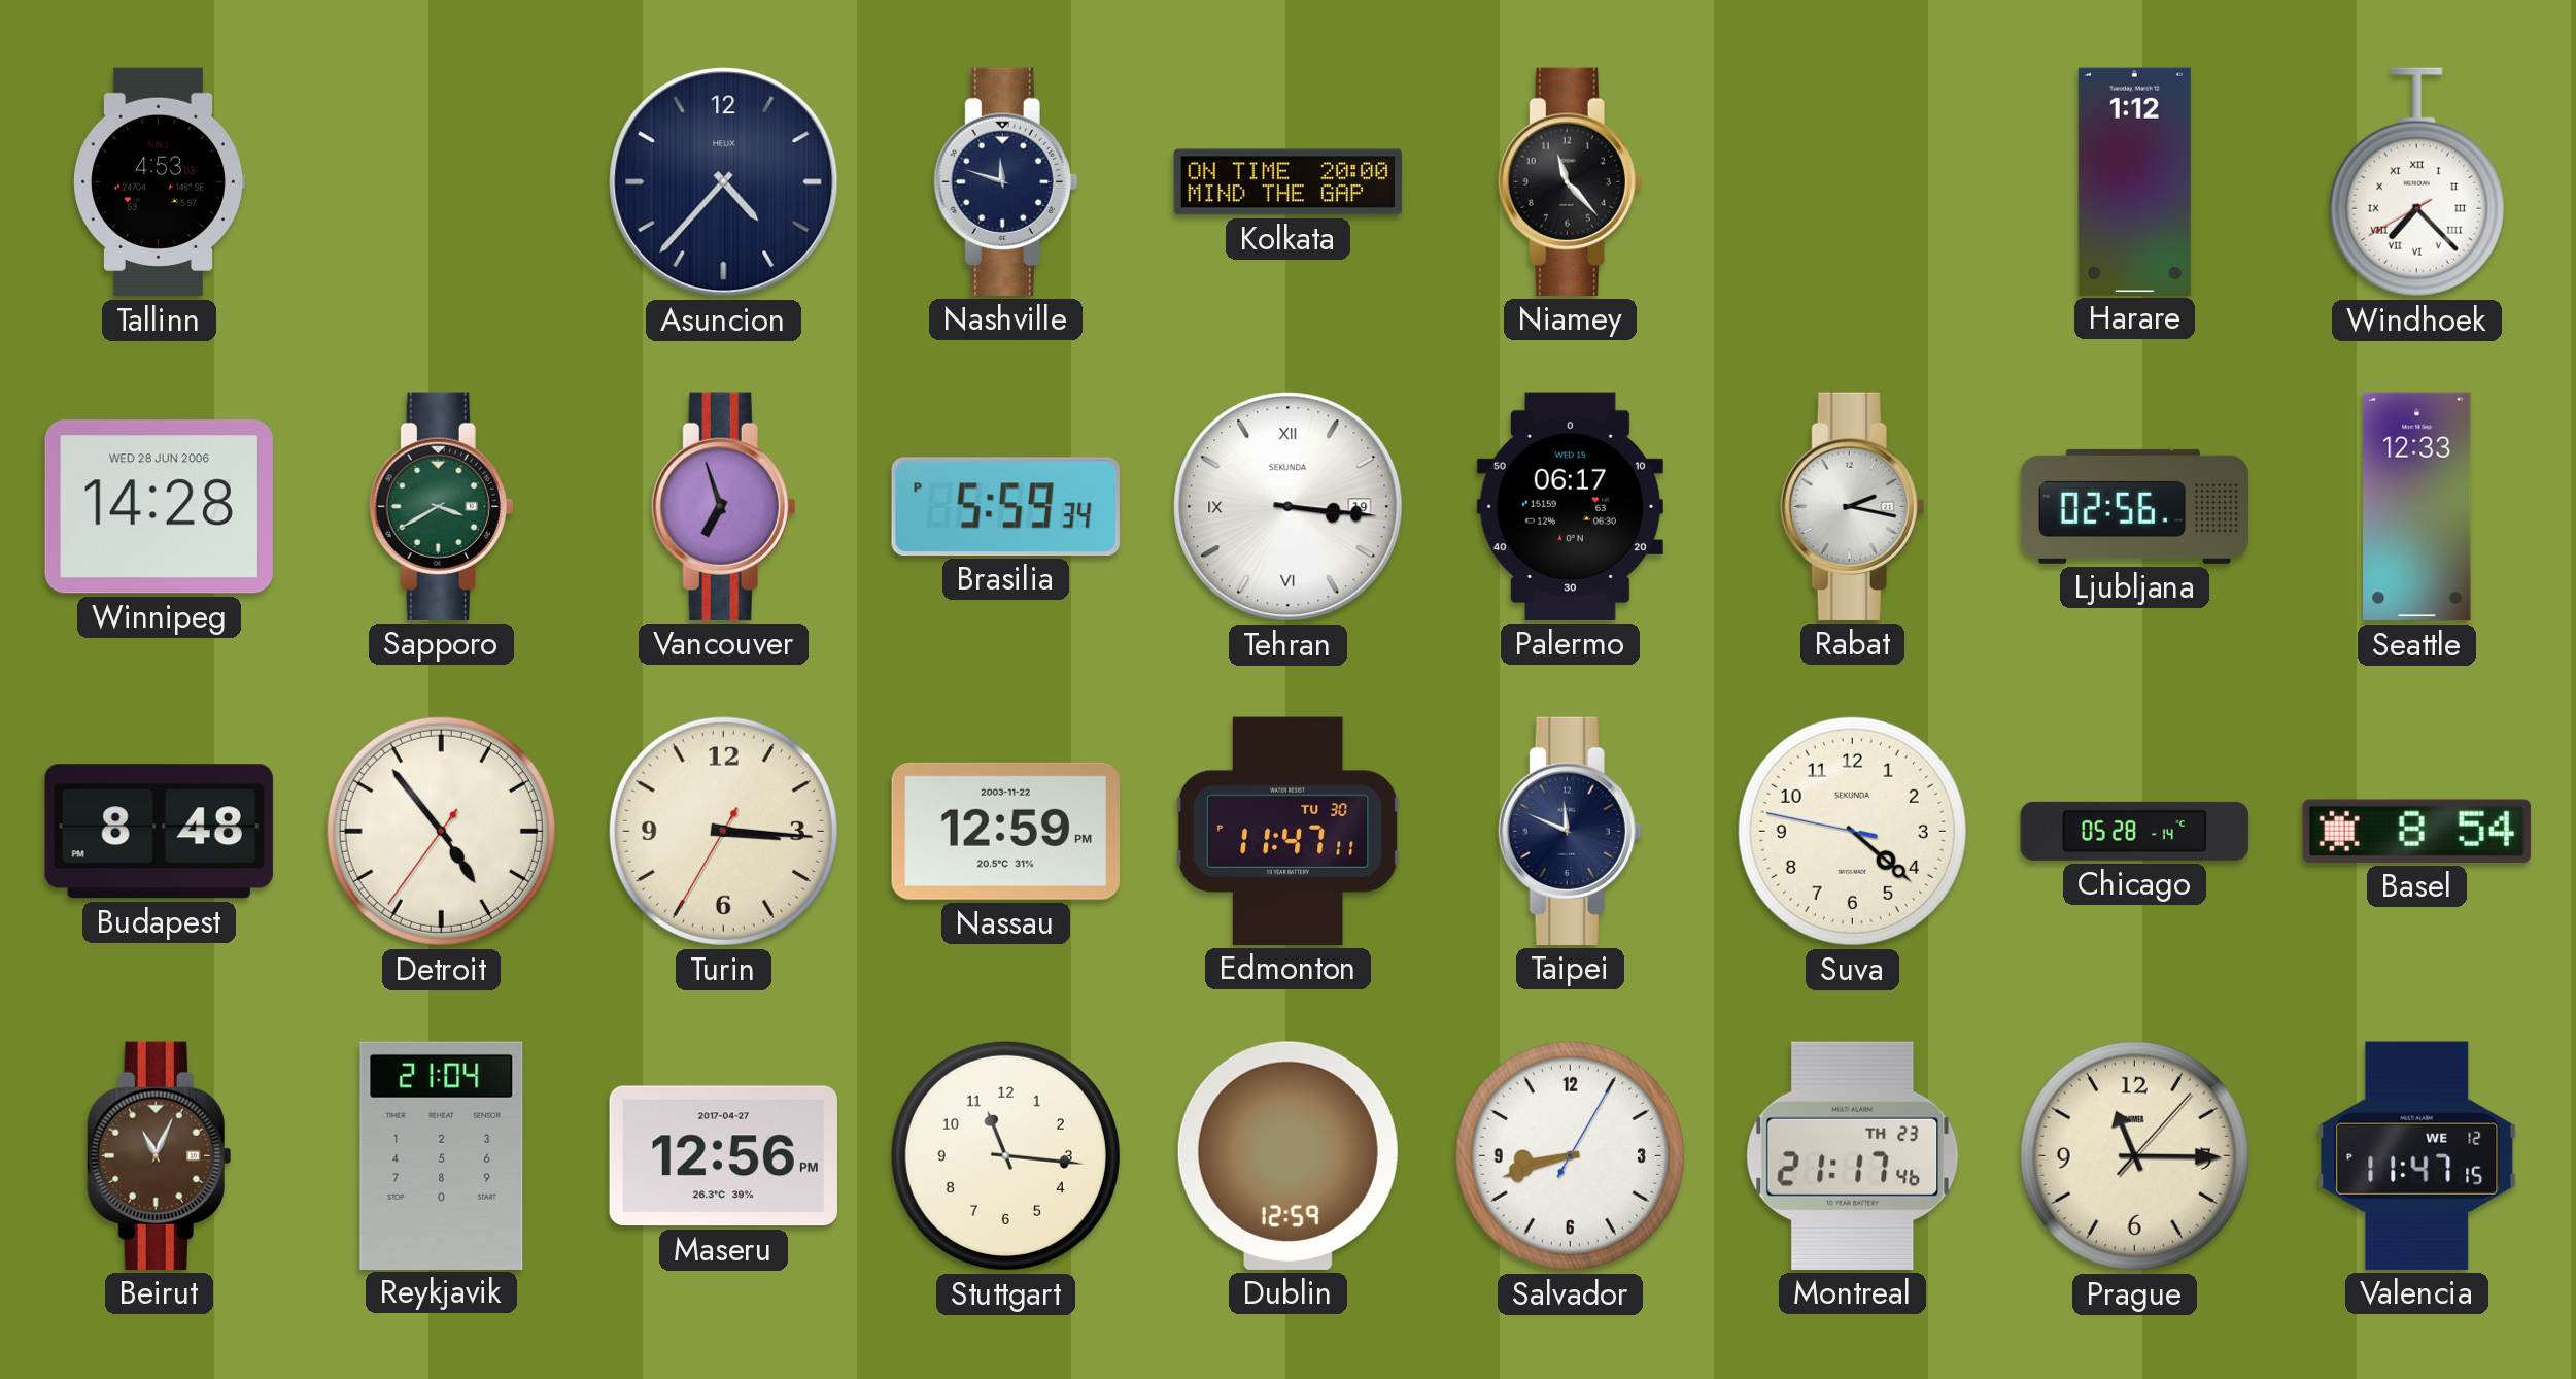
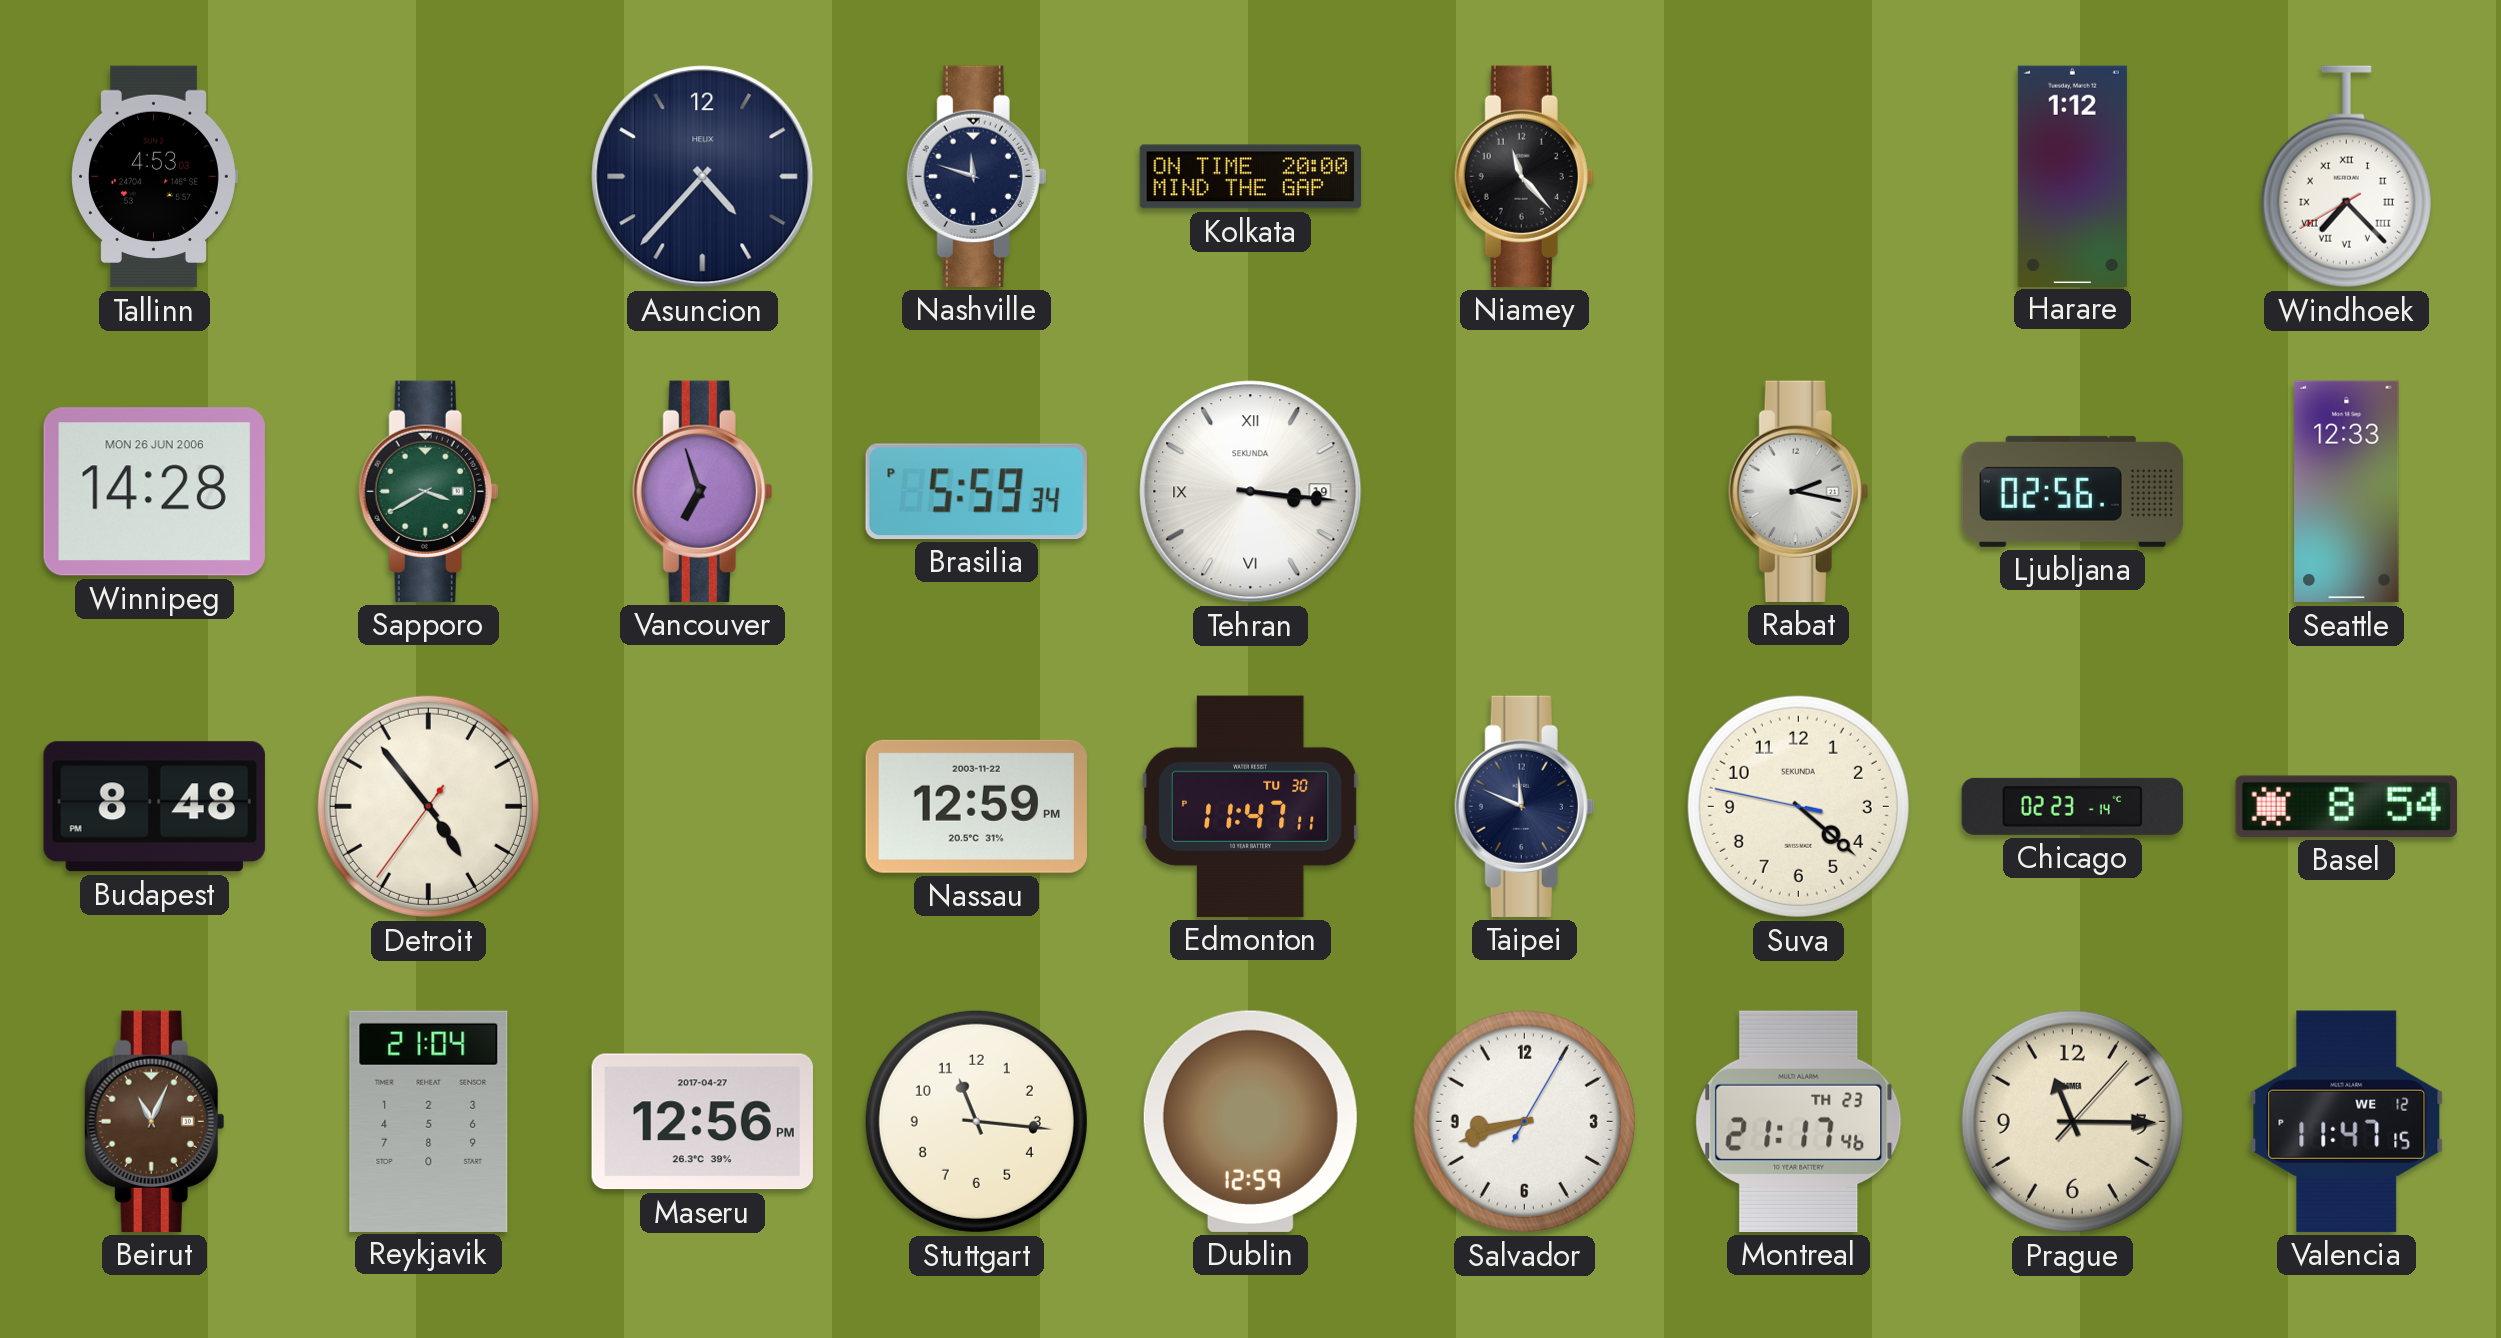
Winnipeg date: WED 28 JUN 2006 -> MON 26 JUN 2006
Palermo: 06:17 -> none
Turin: 3:15 -> none
Chicago: 05:28 -> 02:23
